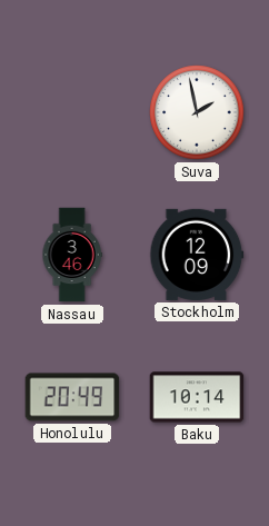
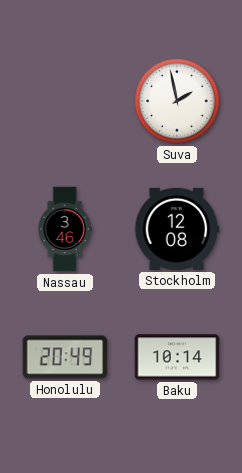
Stockholm: 12:09 -> 12:08
